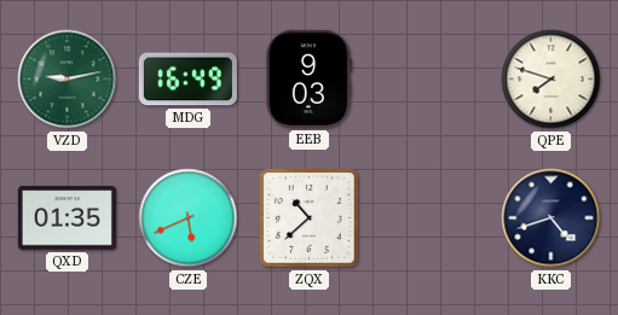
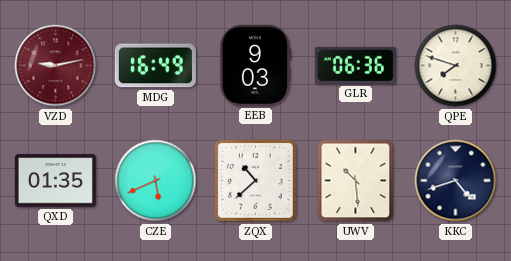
VZD dial: green -> burgundy
GLR: none -> 06:36
UWV: none -> 10:29
